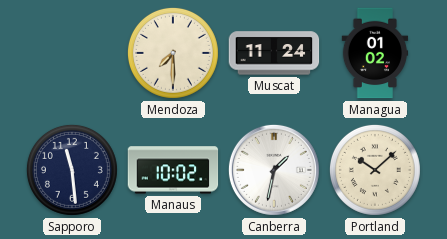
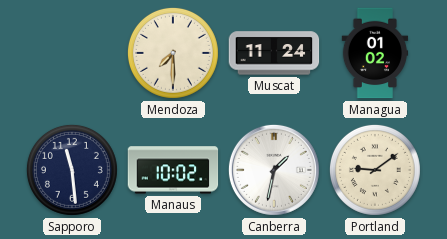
Portland: 10:08 -> 9:09
